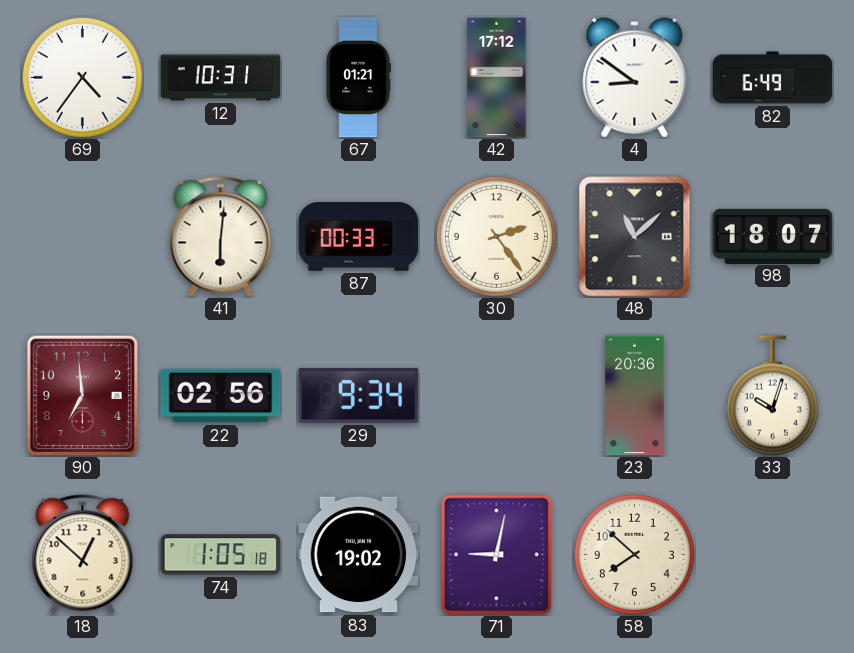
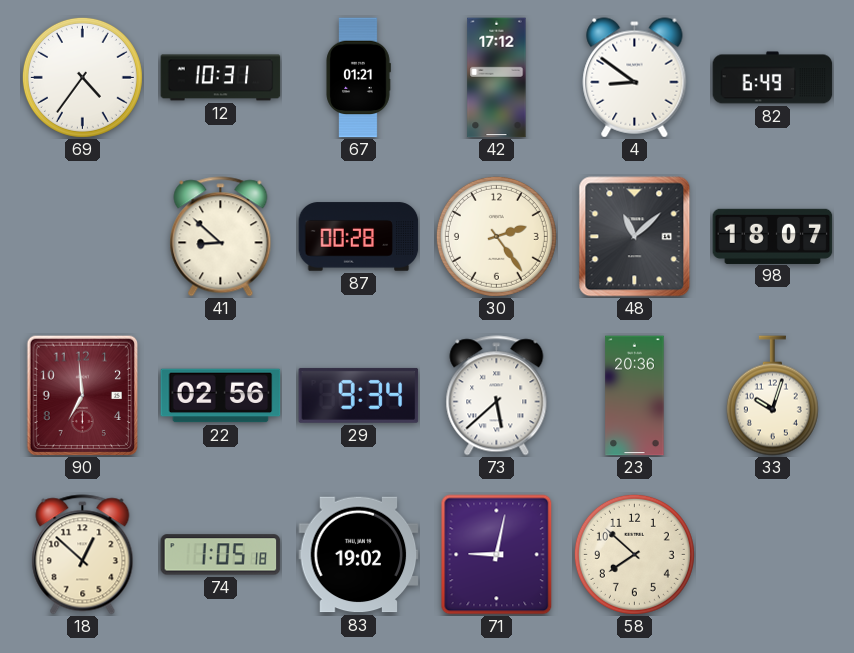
41: 6:01 -> 8:52
87: 00:33 -> 00:28
73: none -> 5:38
